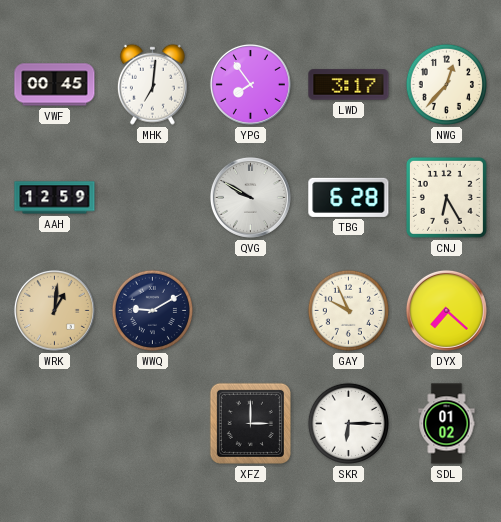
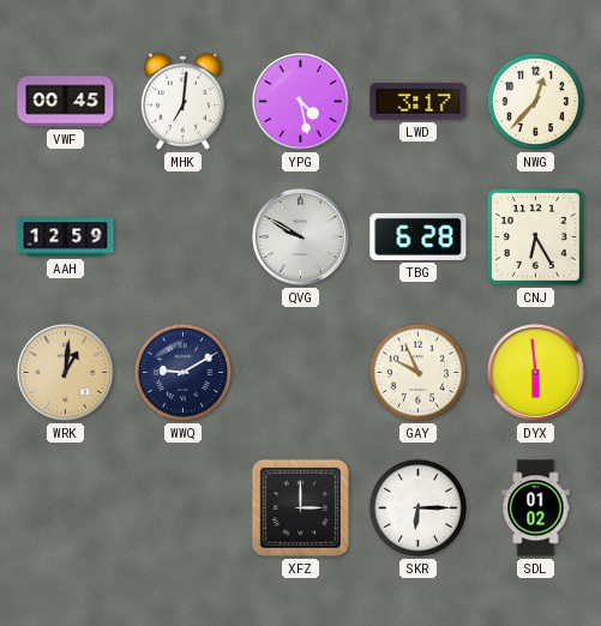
YPG: 7:54 -> 4:28
DYX: 7:22 -> 5:59
